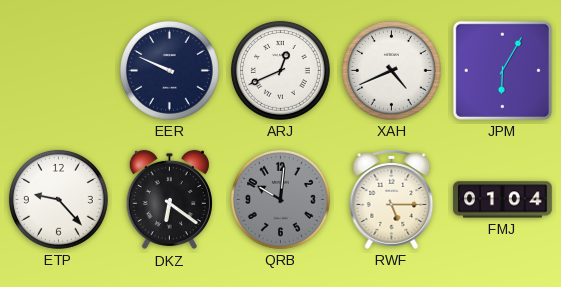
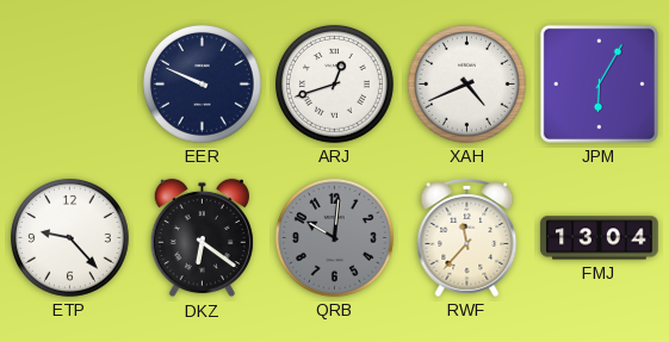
ARJ: 12:41 -> 12:42
RWF: 5:15 -> 11:37
FMJ: 01:04 -> 13:04
